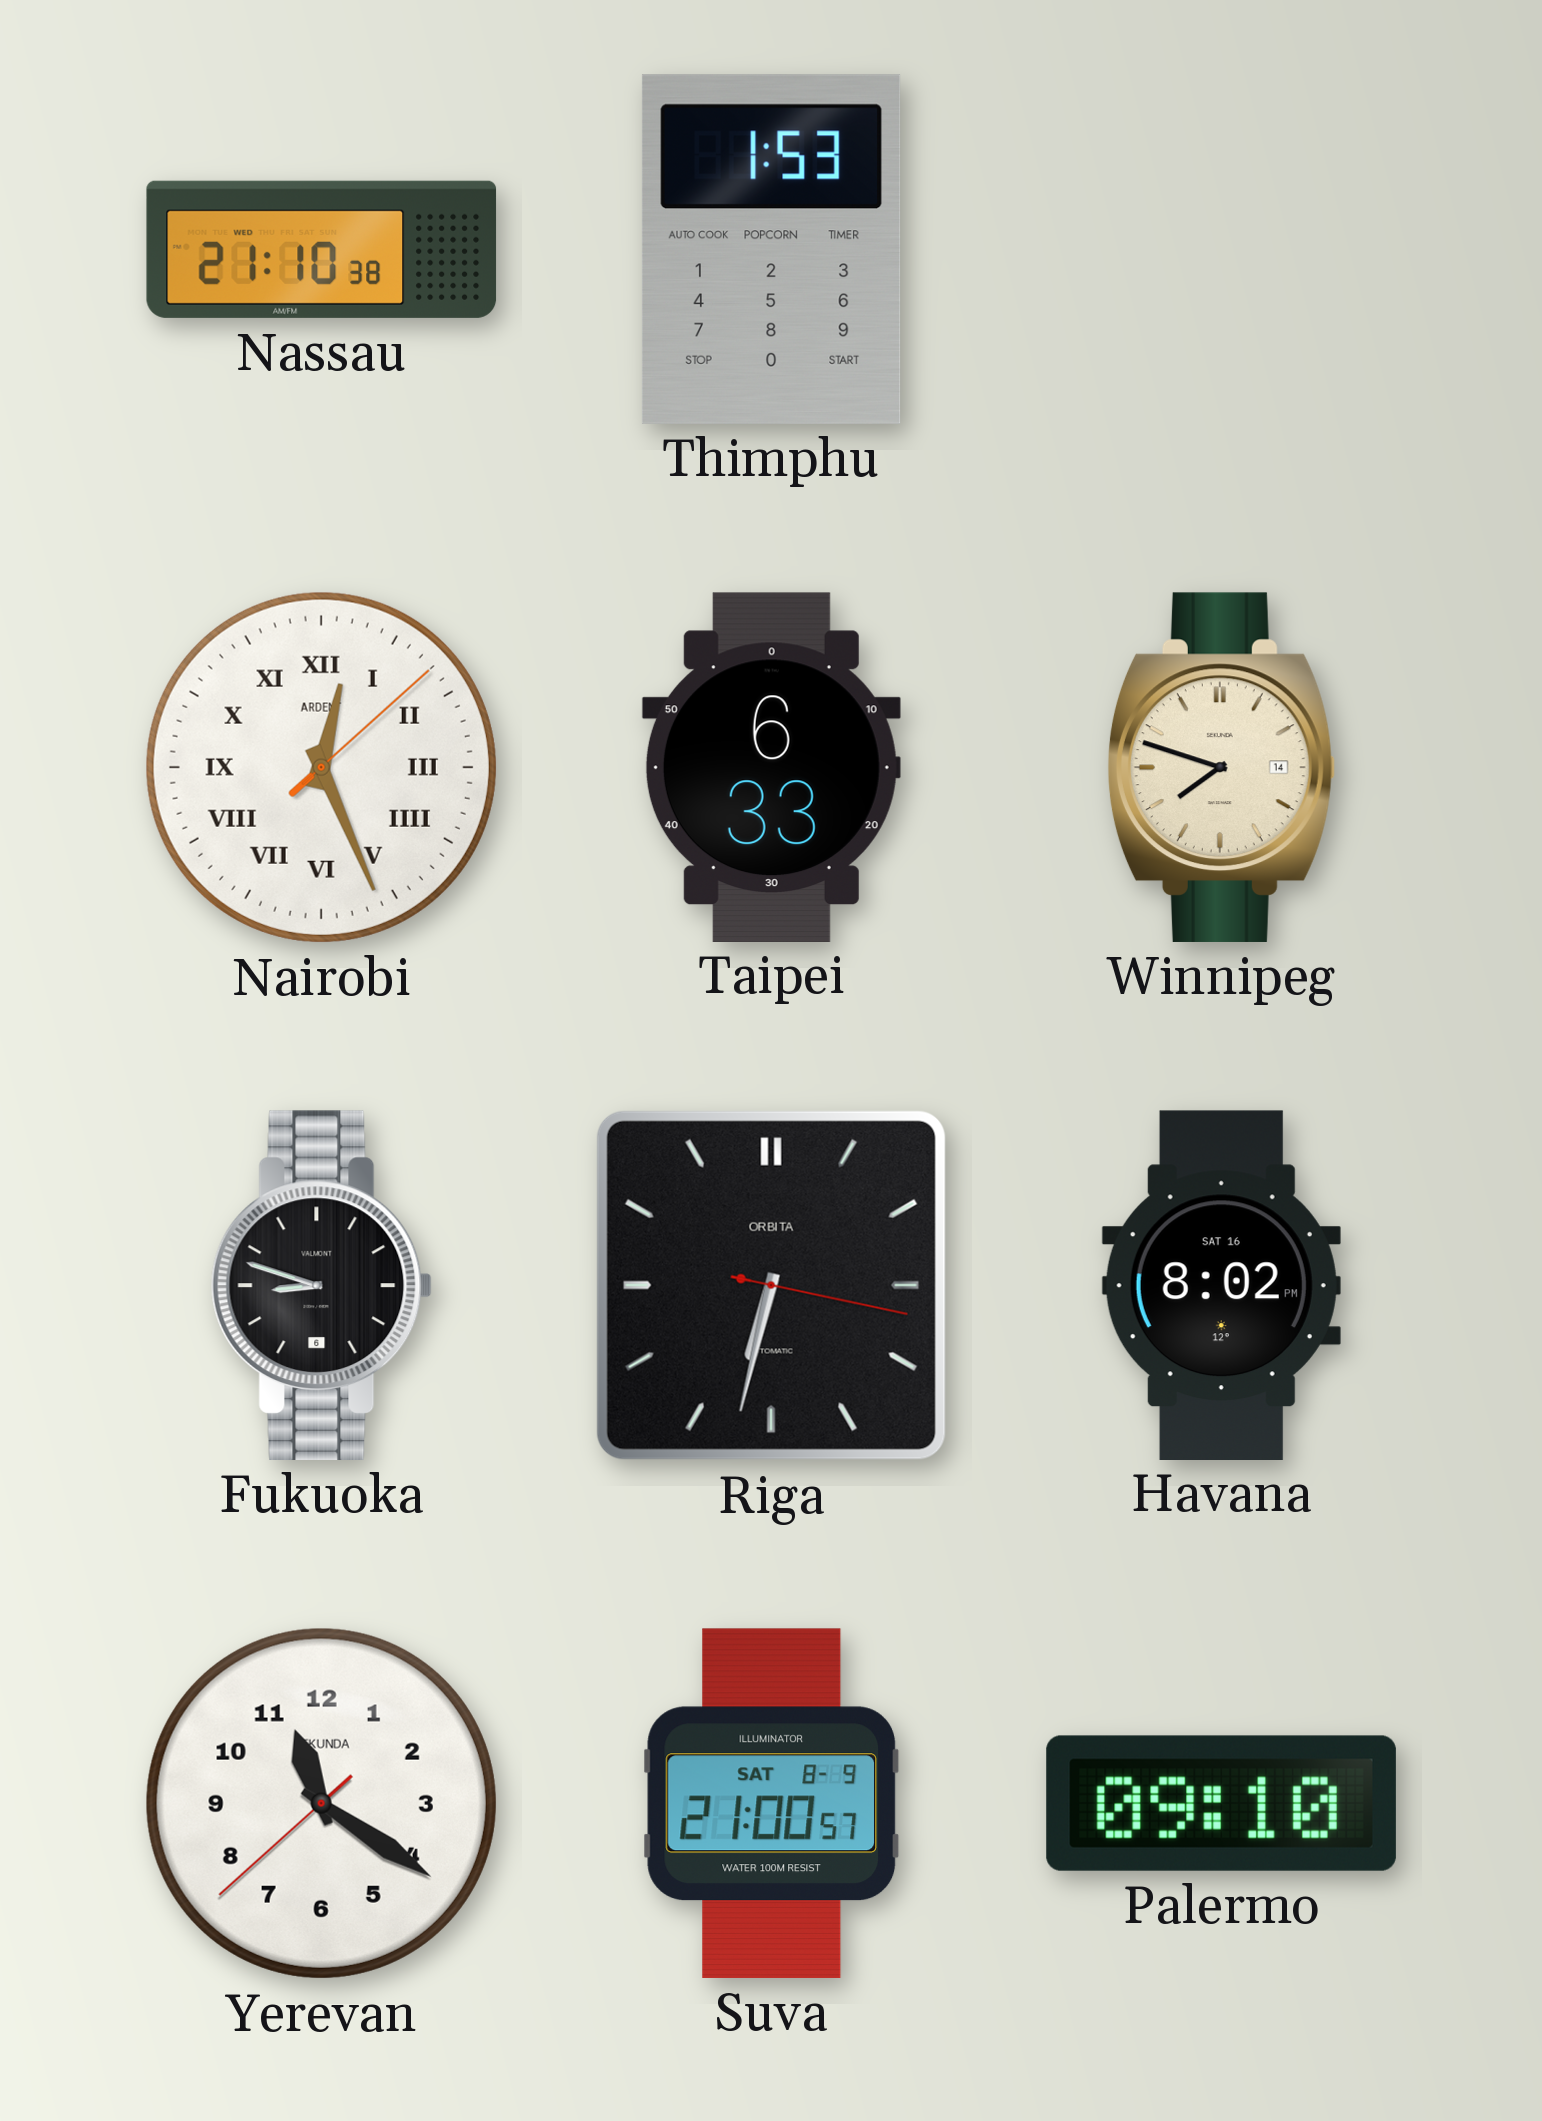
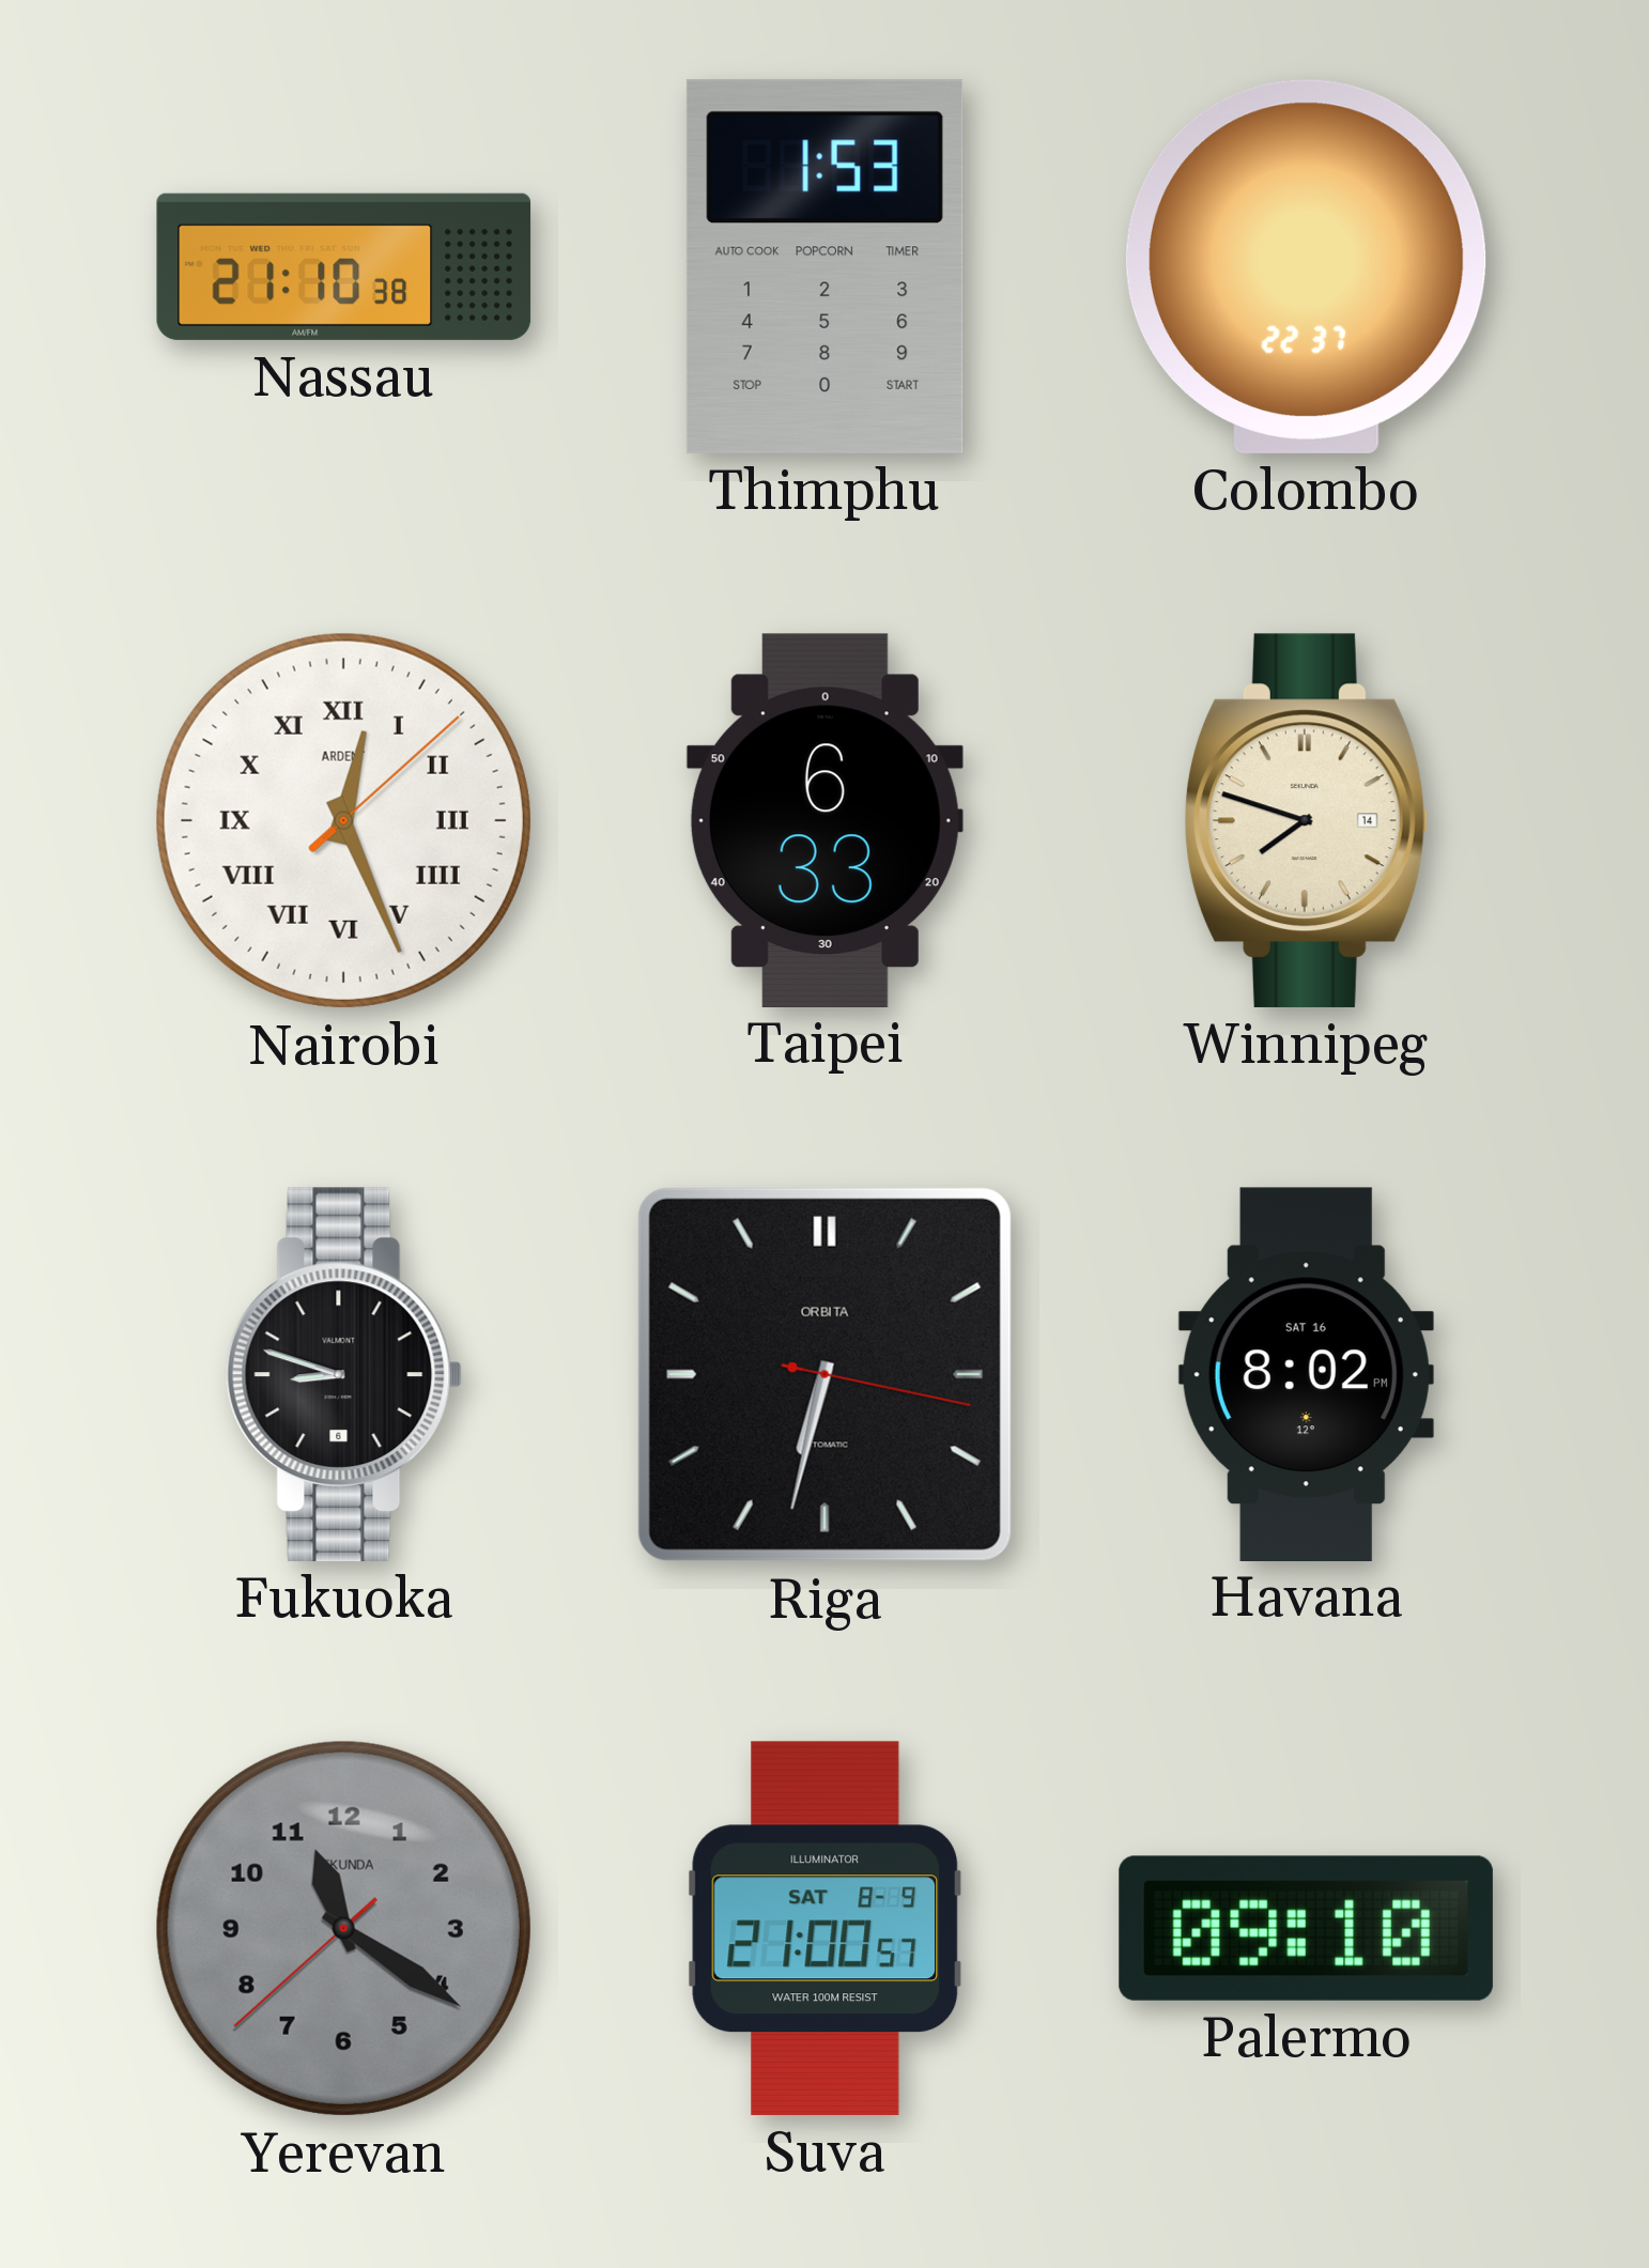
Colombo: none -> 22:37
Yerevan dial: white -> grey
